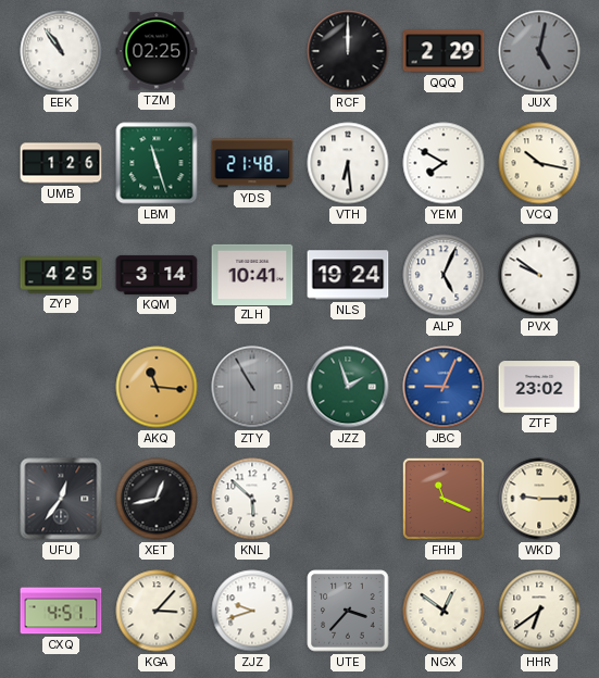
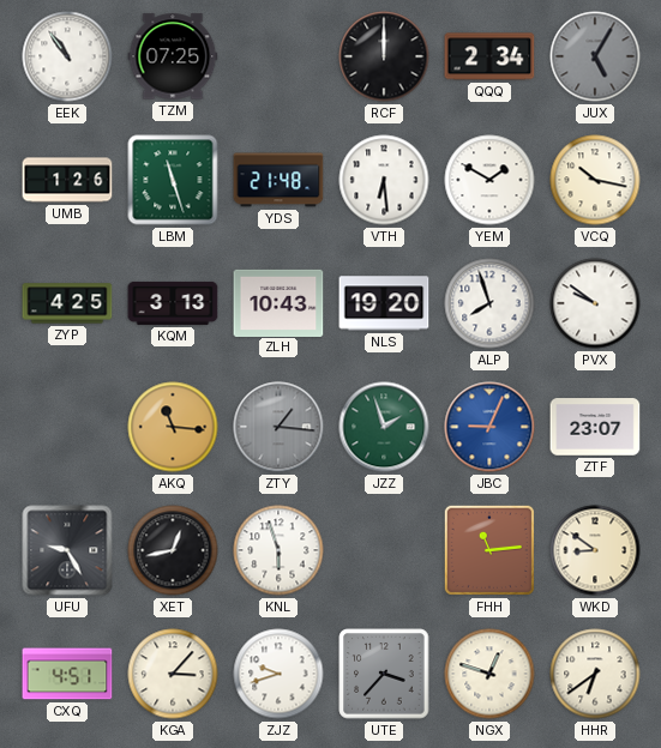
TZM: 02:25 -> 07:25
QQQ: 2:29 -> 2:34
JUX: 5:02 -> 5:05
YEM: 7:50 -> 1:50
KQM: 3:14 -> 3:13
ZLH: 10:41 -> 10:43
NLS: 19:24 -> 19:20
ALP: 5:04 -> 7:57
ZTY: 10:55 -> 1:16
ZTF: 23:02 -> 23:07
UFU: 12:36 -> 9:25
KNL: 5:52 -> 5:57
FHH: 11:19 -> 11:14
WKD: 9:15 -> 8:51
NGX: 12:51 -> 12:48
